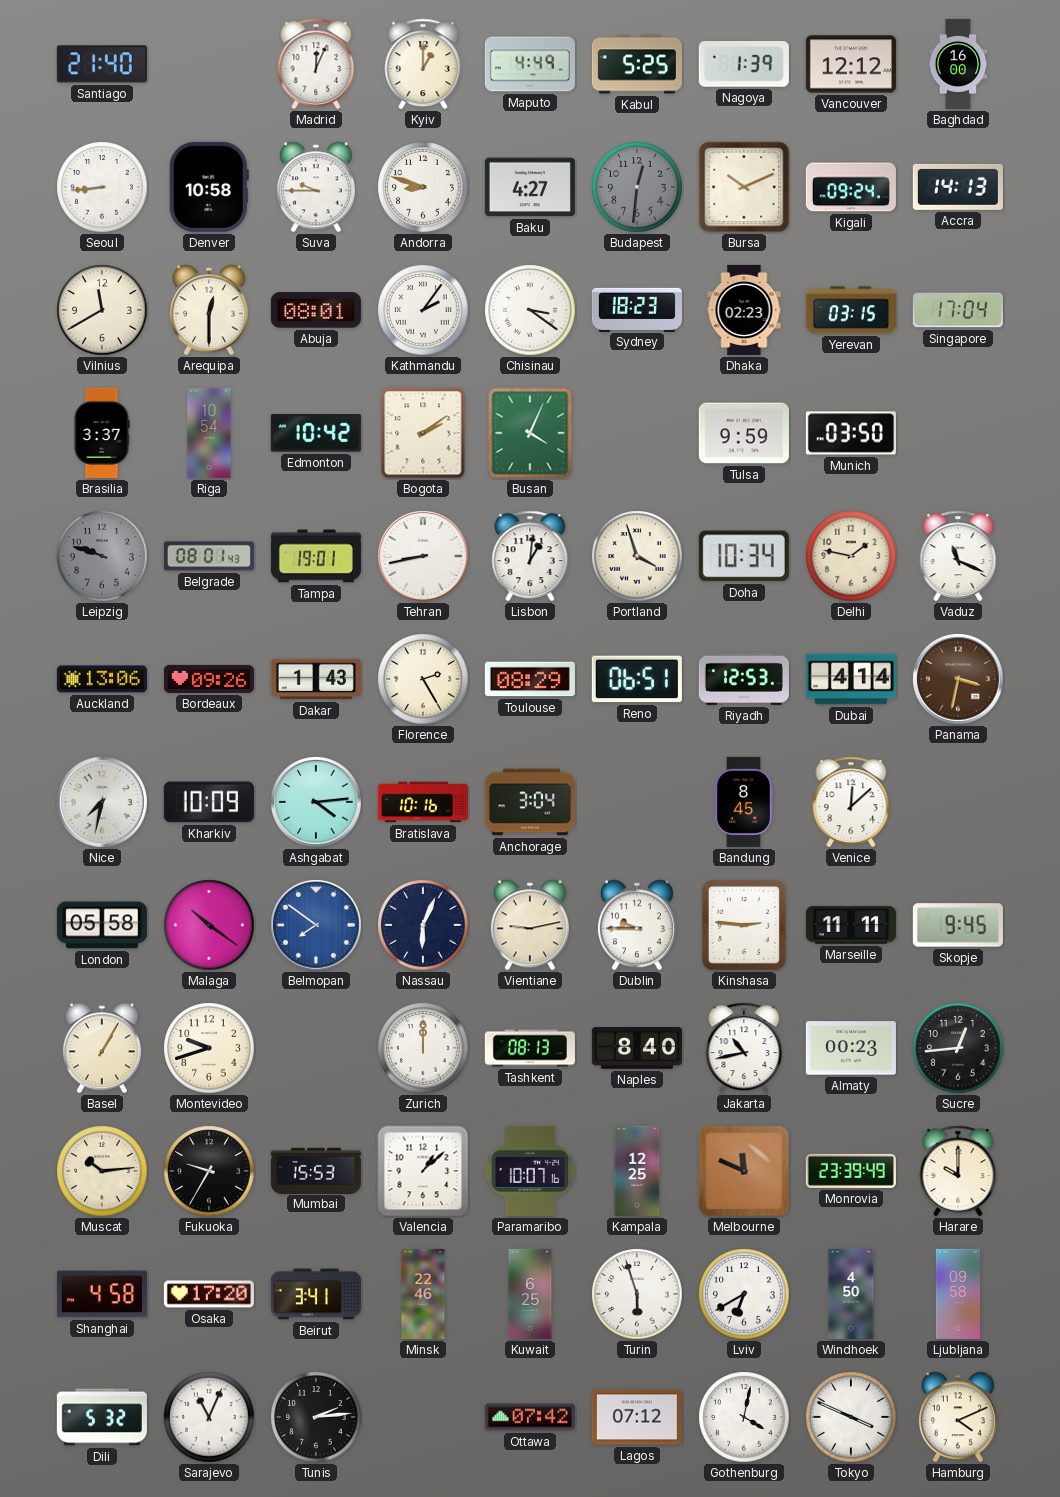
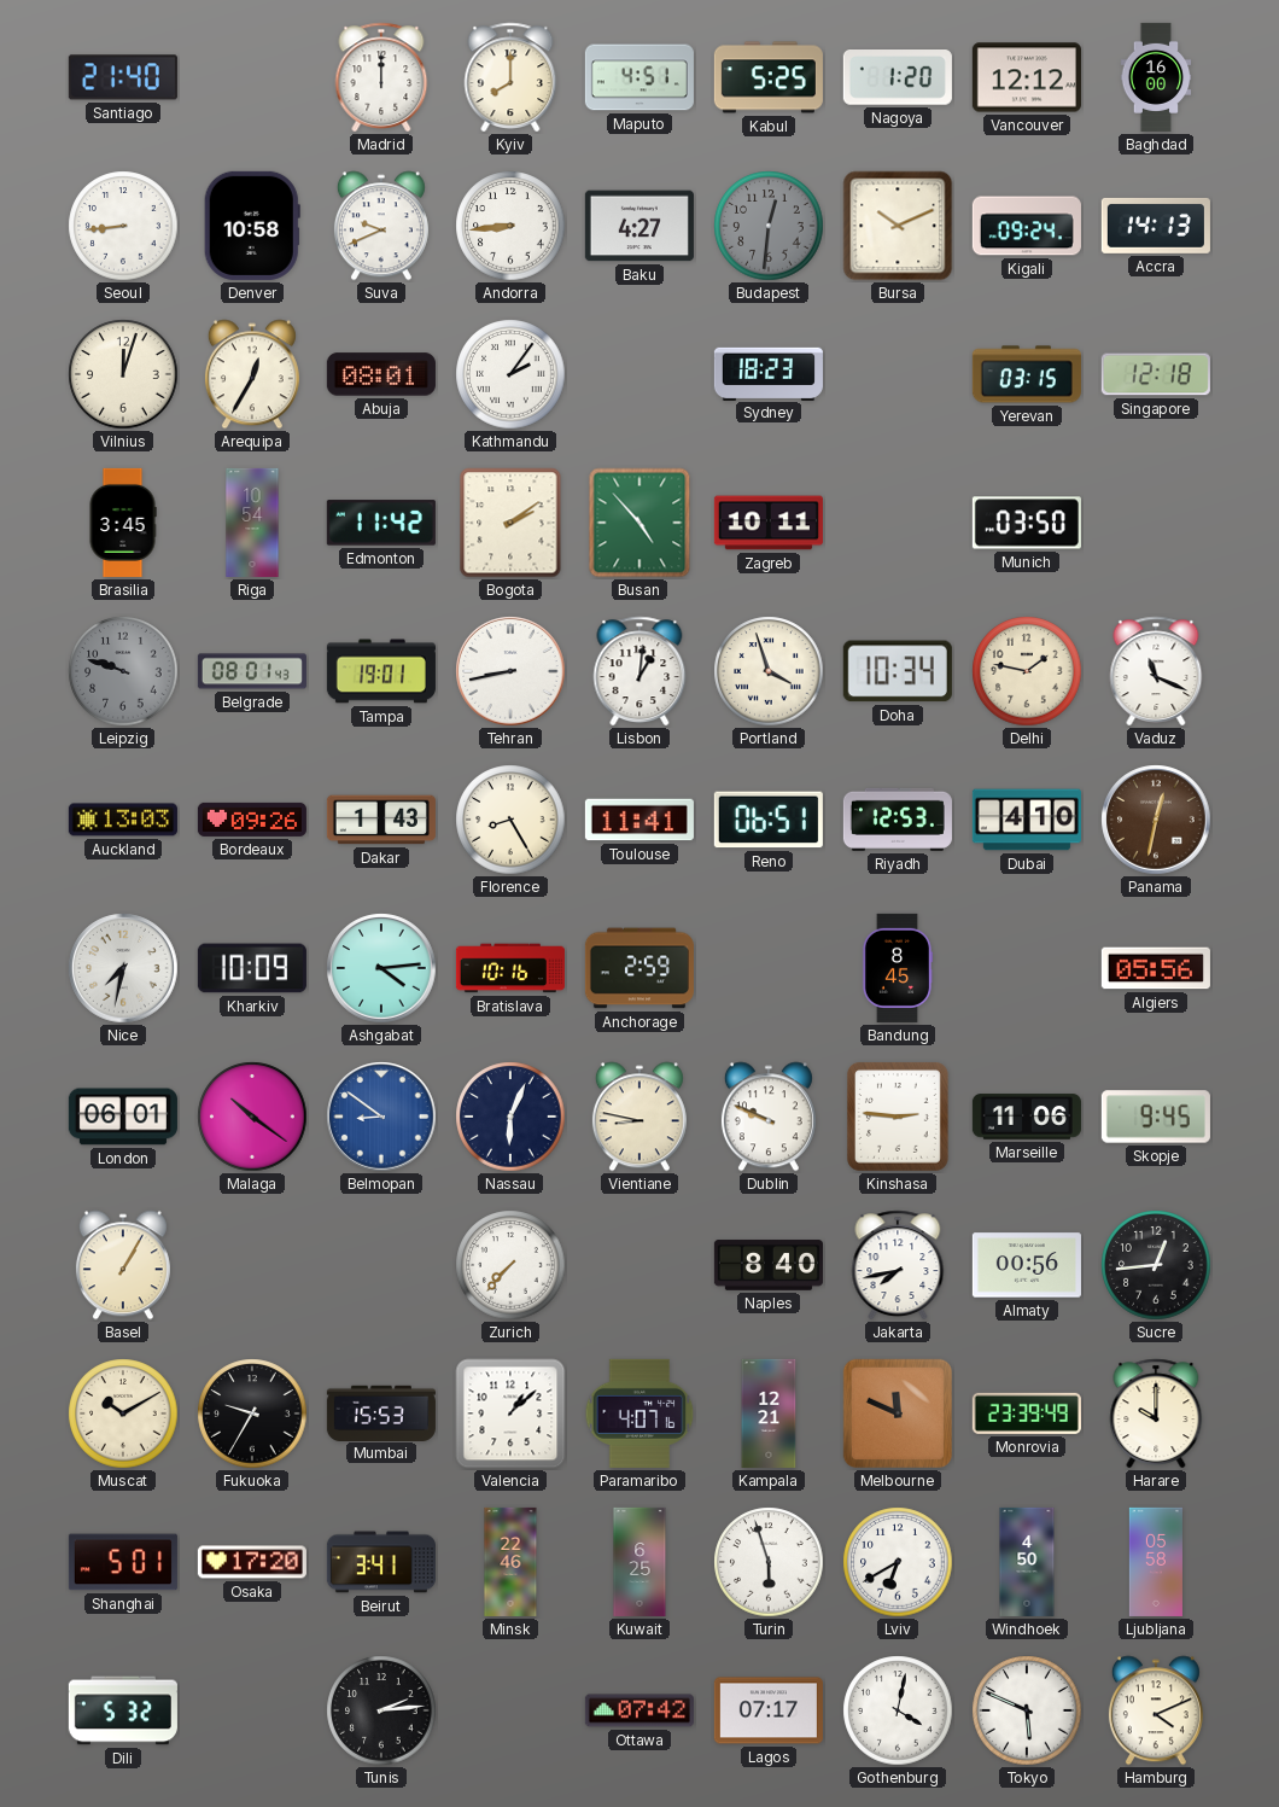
Madrid: 12:04 -> 12:00
Kyiv: 1:00 -> 8:00
Maputo: 4:49 -> 4:51
Nagoya: 1:39 -> 1:20
Suva: 9:45 -> 9:41
Andorra: 8:48 -> 8:44
Vilnius: 11:40 -> 12:03
Arequipa: 12:30 -> 12:35
Chisinau: 3:21 -> none
Dhaka: 02:23 -> none
Singapore: 17:04 -> 12:18
Brasilia: 3:37 -> 3:45
Edmonton: 10:42 -> 11:42
Busan: 4:04 -> 4:53
Zagreb: none -> 10:11
Tulsa: 9:59 -> none
Auckland: 13:06 -> 13:03
Florence: 2:25 -> 8:25
Toulouse: 08:29 -> 11:41
Dubai: 4:14 -> 4:10
Panama: 3:32 -> 12:32
Anchorage: 3:04 -> 2:59
Venice: 12:08 -> none
Algiers: none -> 05:56
London: 05:58 -> 06:01
Belmopan: 7:51 -> 8:51
Vientiane: 9:13 -> 8:47
Dublin: 9:45 -> 9:49
Marseille: 11:11 -> 11:06
Montevideo: 9:42 -> none
Zurich: 12:00 -> 7:37
Tashkent: 08:13 -> none
Jakarta: 10:43 -> 7:43
Almaty: 00:23 -> 00:56
Muscat: 10:14 -> 10:10
Paramaribo: 10:07 -> 4:07
Kampala: 12:25 -> 12:21
Shanghai: 4:58 -> 5:01
Ljubljana: 09:58 -> 05:58
Sarajevo: 11:04 -> none
Lagos: 07:12 -> 07:17
Tokyo: 3:49 -> 5:49
